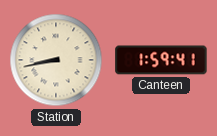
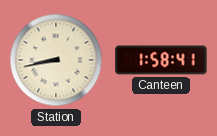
Canteen: 1:59 -> 1:58
